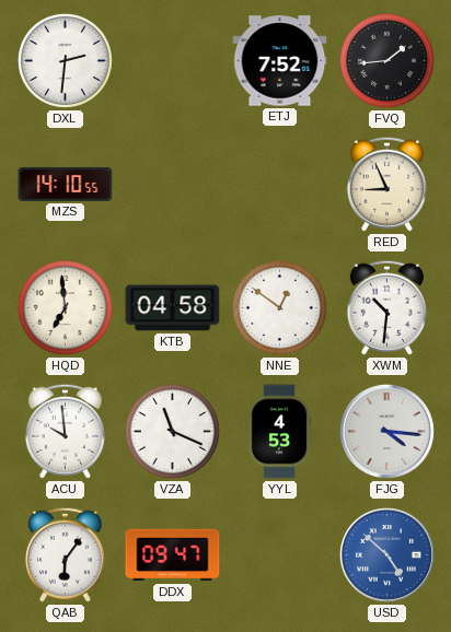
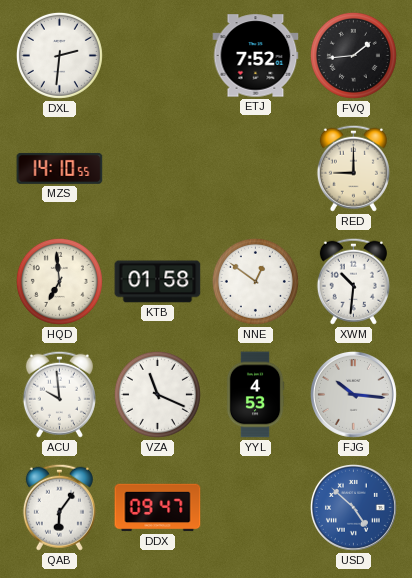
RED: 8:56 -> 9:00
KTB: 04:58 -> 01:58
FJG: 4:16 -> 10:16
